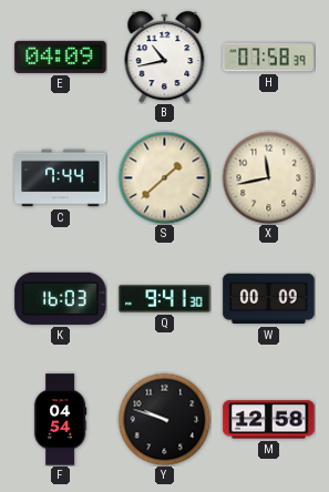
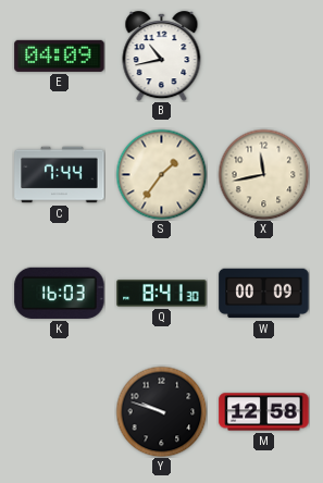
H: 07:58 -> none
S: 1:38 -> 1:36
Q: 9:41 -> 8:41
F: 04:54 -> none
